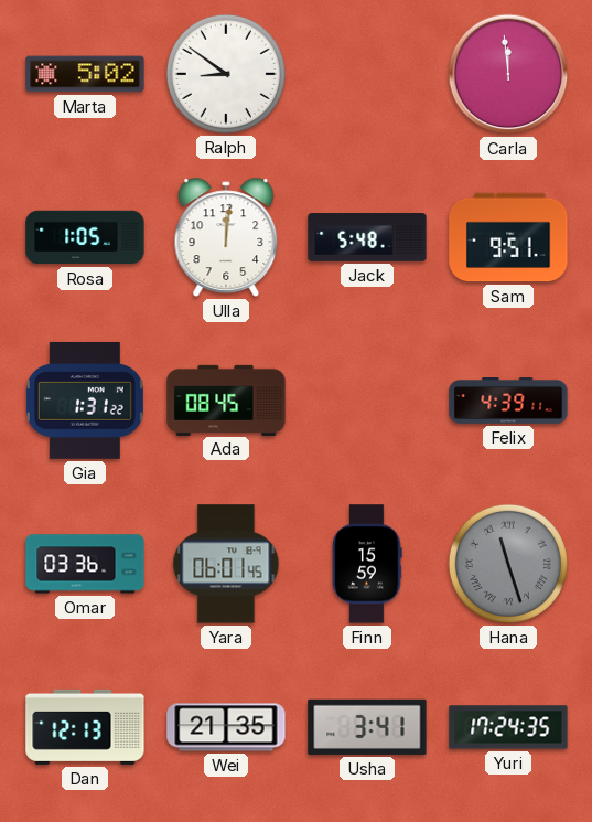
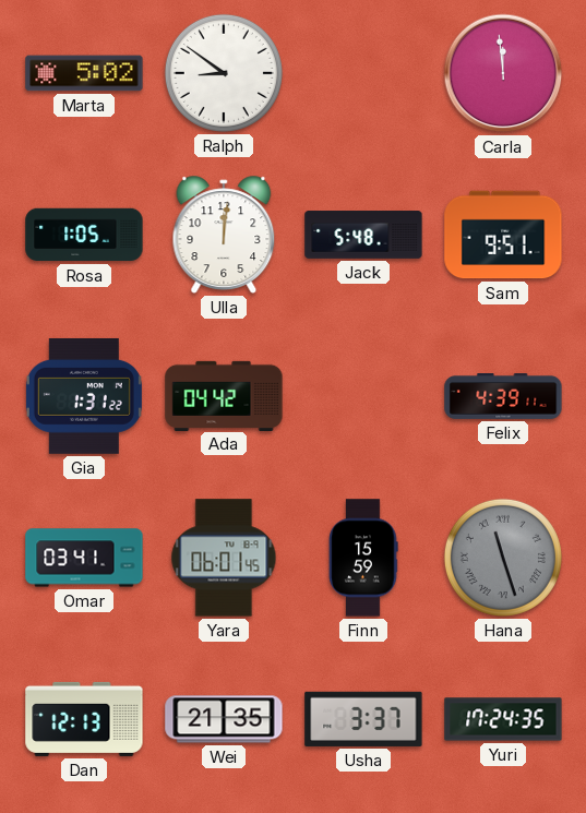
Ada: 08:45 -> 04:42
Omar: 03:36 -> 03:41
Usha: 3:41 -> 3:37
